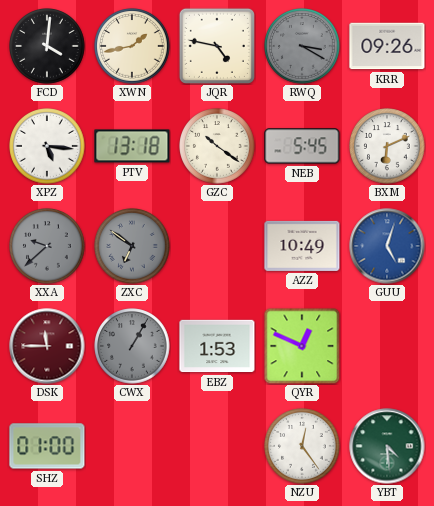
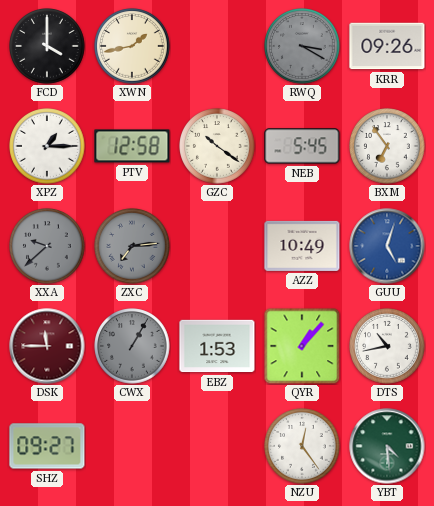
FCD: 4:01 -> 4:00
JQR: 4:47 -> none
XPZ: 5:16 -> 1:15
PTV: 13:18 -> 12:58
BXM: 6:11 -> 6:54
ZXC: 6:51 -> 7:14
QYR: 12:49 -> 1:07
DTS: none -> 10:43
SHZ: 01:00 -> 09:27
